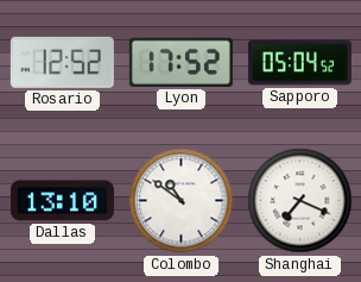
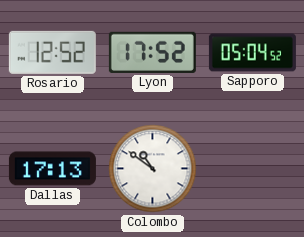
Dallas: 13:10 -> 17:13
Shanghai: 7:19 -> none
